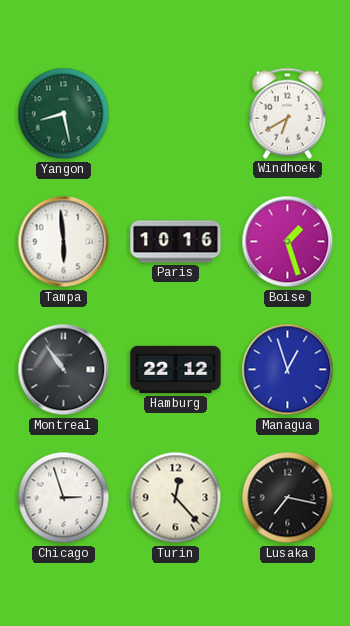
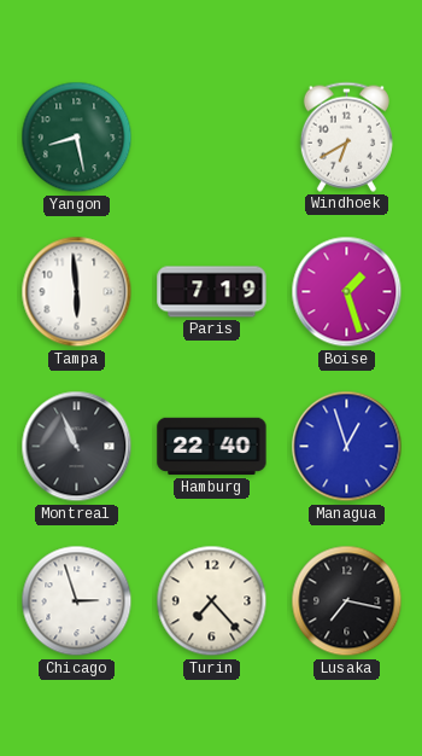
Paris: 10:16 -> 7:19
Montreal: 10:54 -> 10:56
Hamburg: 22:12 -> 22:40
Turin: 12:23 -> 7:23
